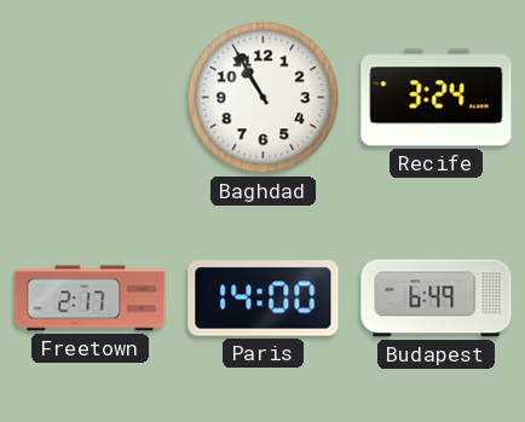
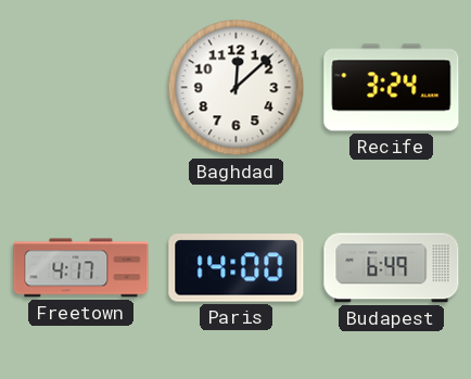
Baghdad: 10:55 -> 12:08
Freetown: 2:17 -> 4:17
